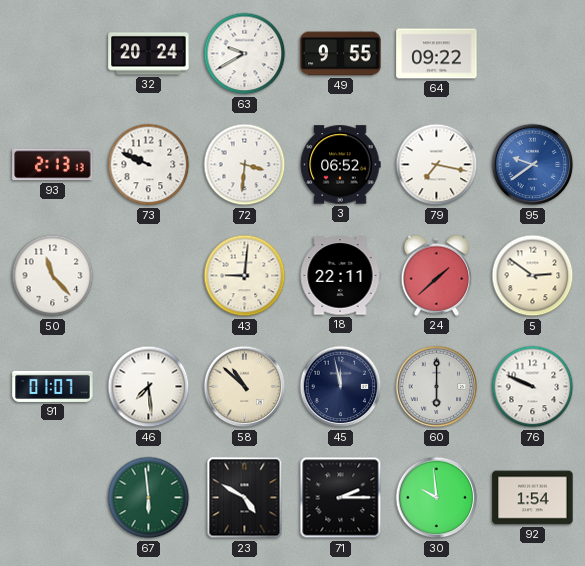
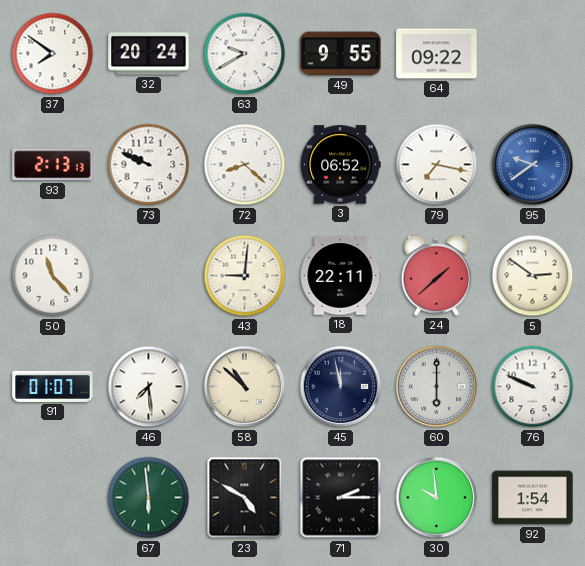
37: none -> 7:51
72: 3:31 -> 8:22
